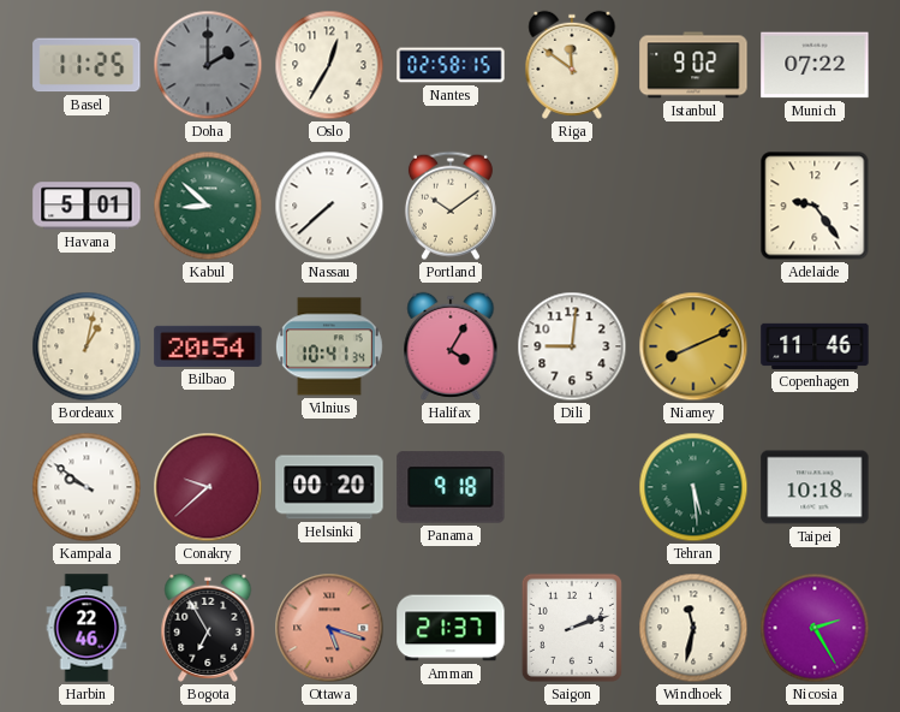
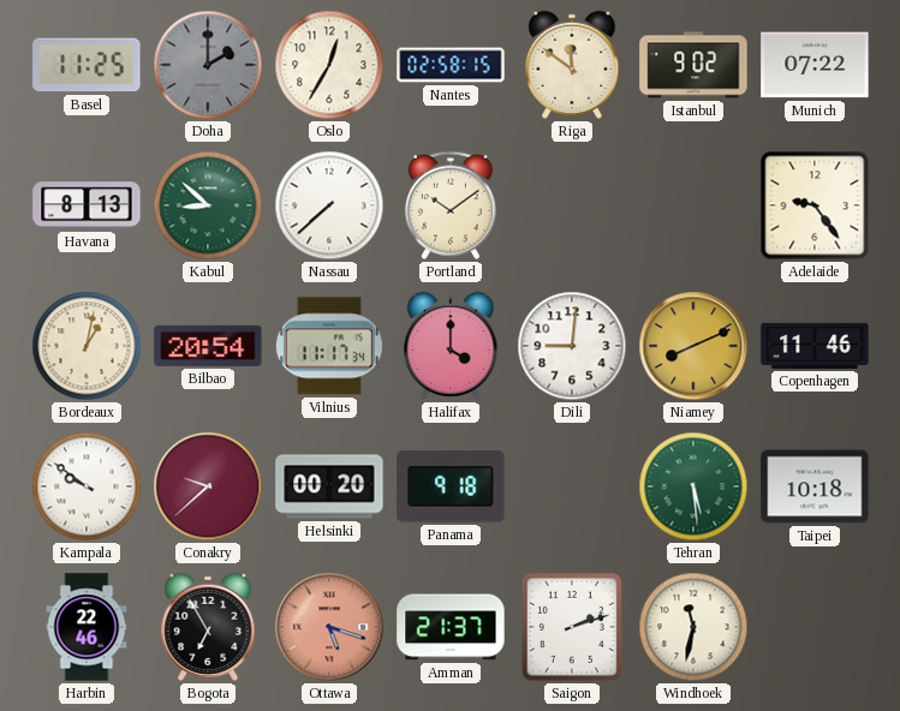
Havana: 5:01 -> 8:13
Vilnius: 10:41 -> 11:17
Halifax: 4:05 -> 4:00
Nicosia: 2:25 -> none
